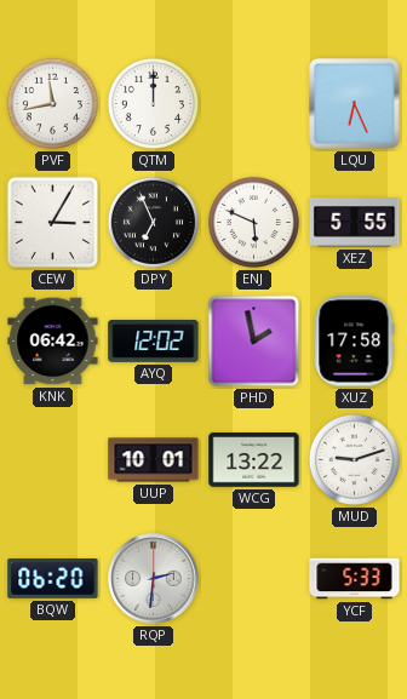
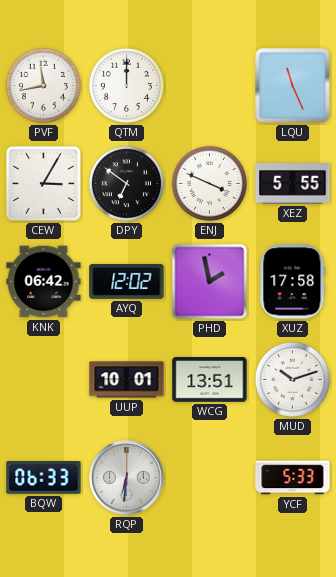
LQU: 6:26 -> 11:26
DPY: 6:56 -> 6:51
ENJ: 5:49 -> 3:49
WCG: 13:22 -> 13:51
MUD: 9:12 -> 10:12
BQW: 06:20 -> 06:33
RQP: 2:31 -> 6:31
